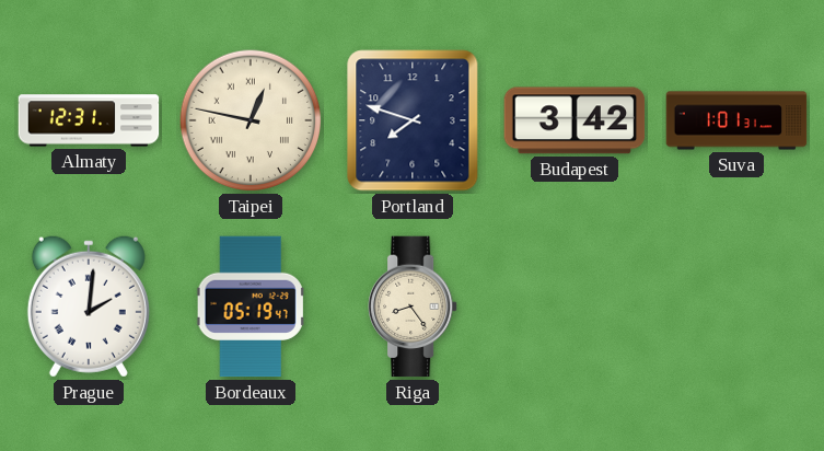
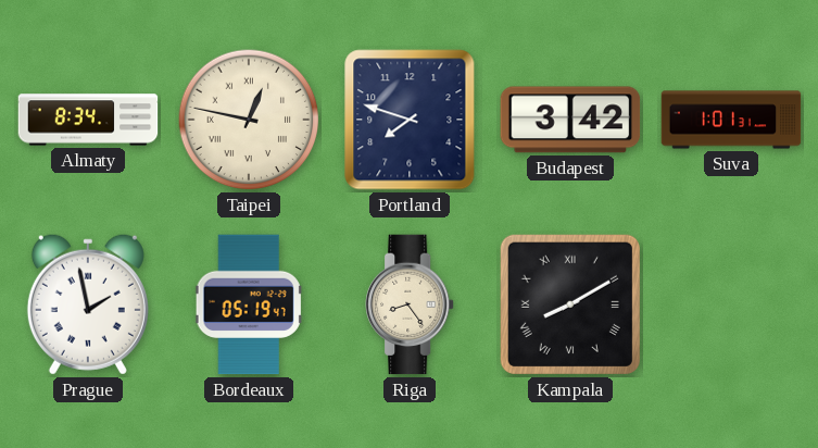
Almaty: 12:31 -> 8:34
Prague: 2:01 -> 1:58
Kampala: none -> 8:10
